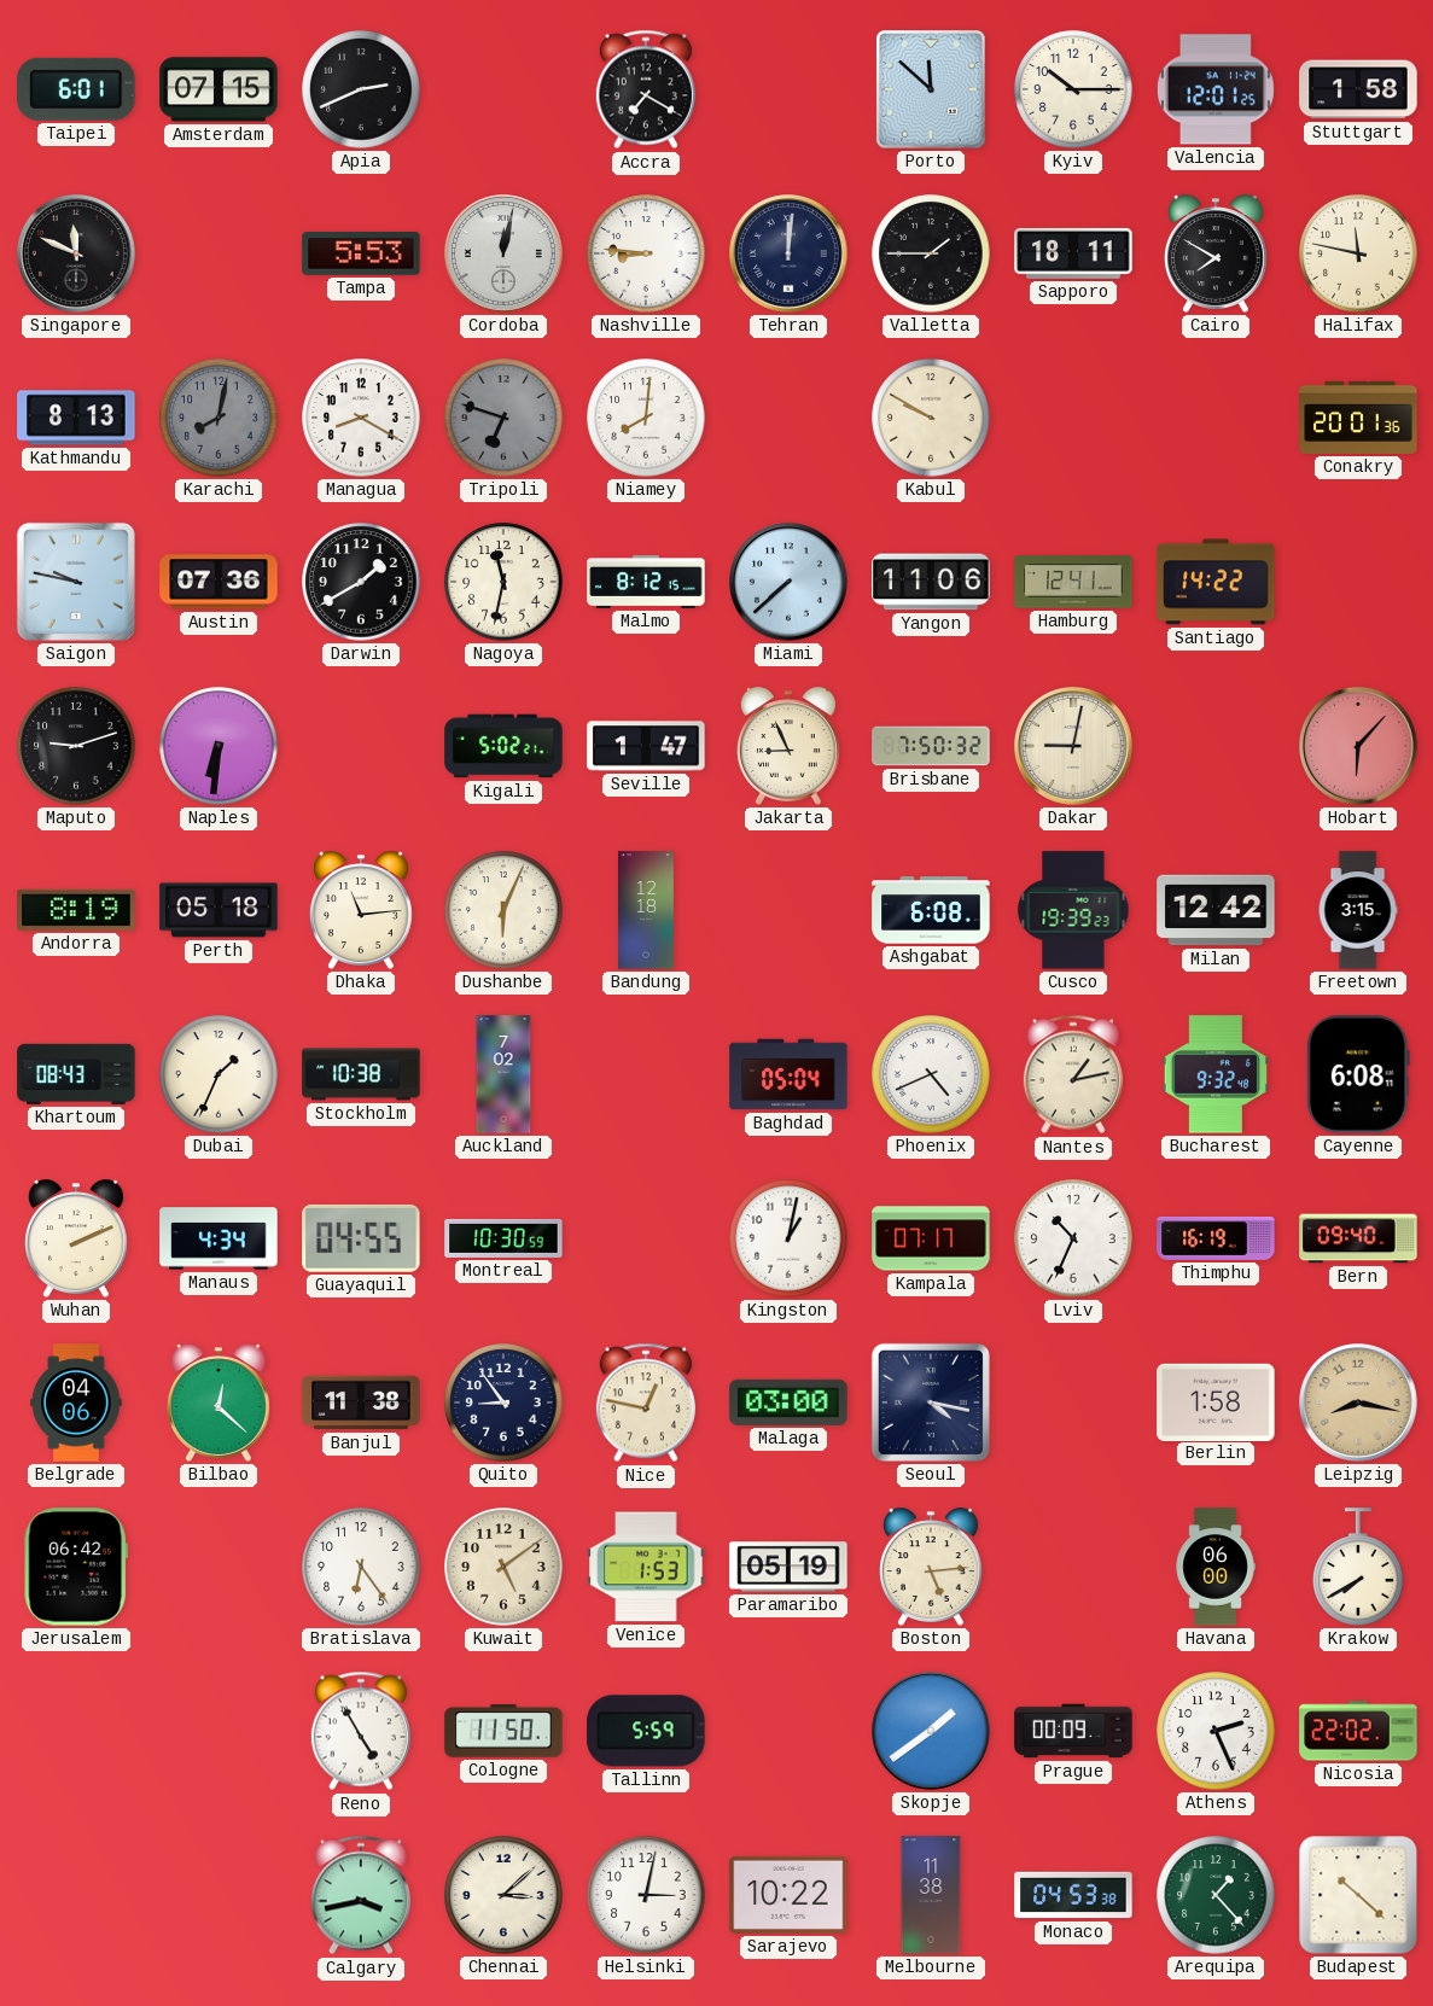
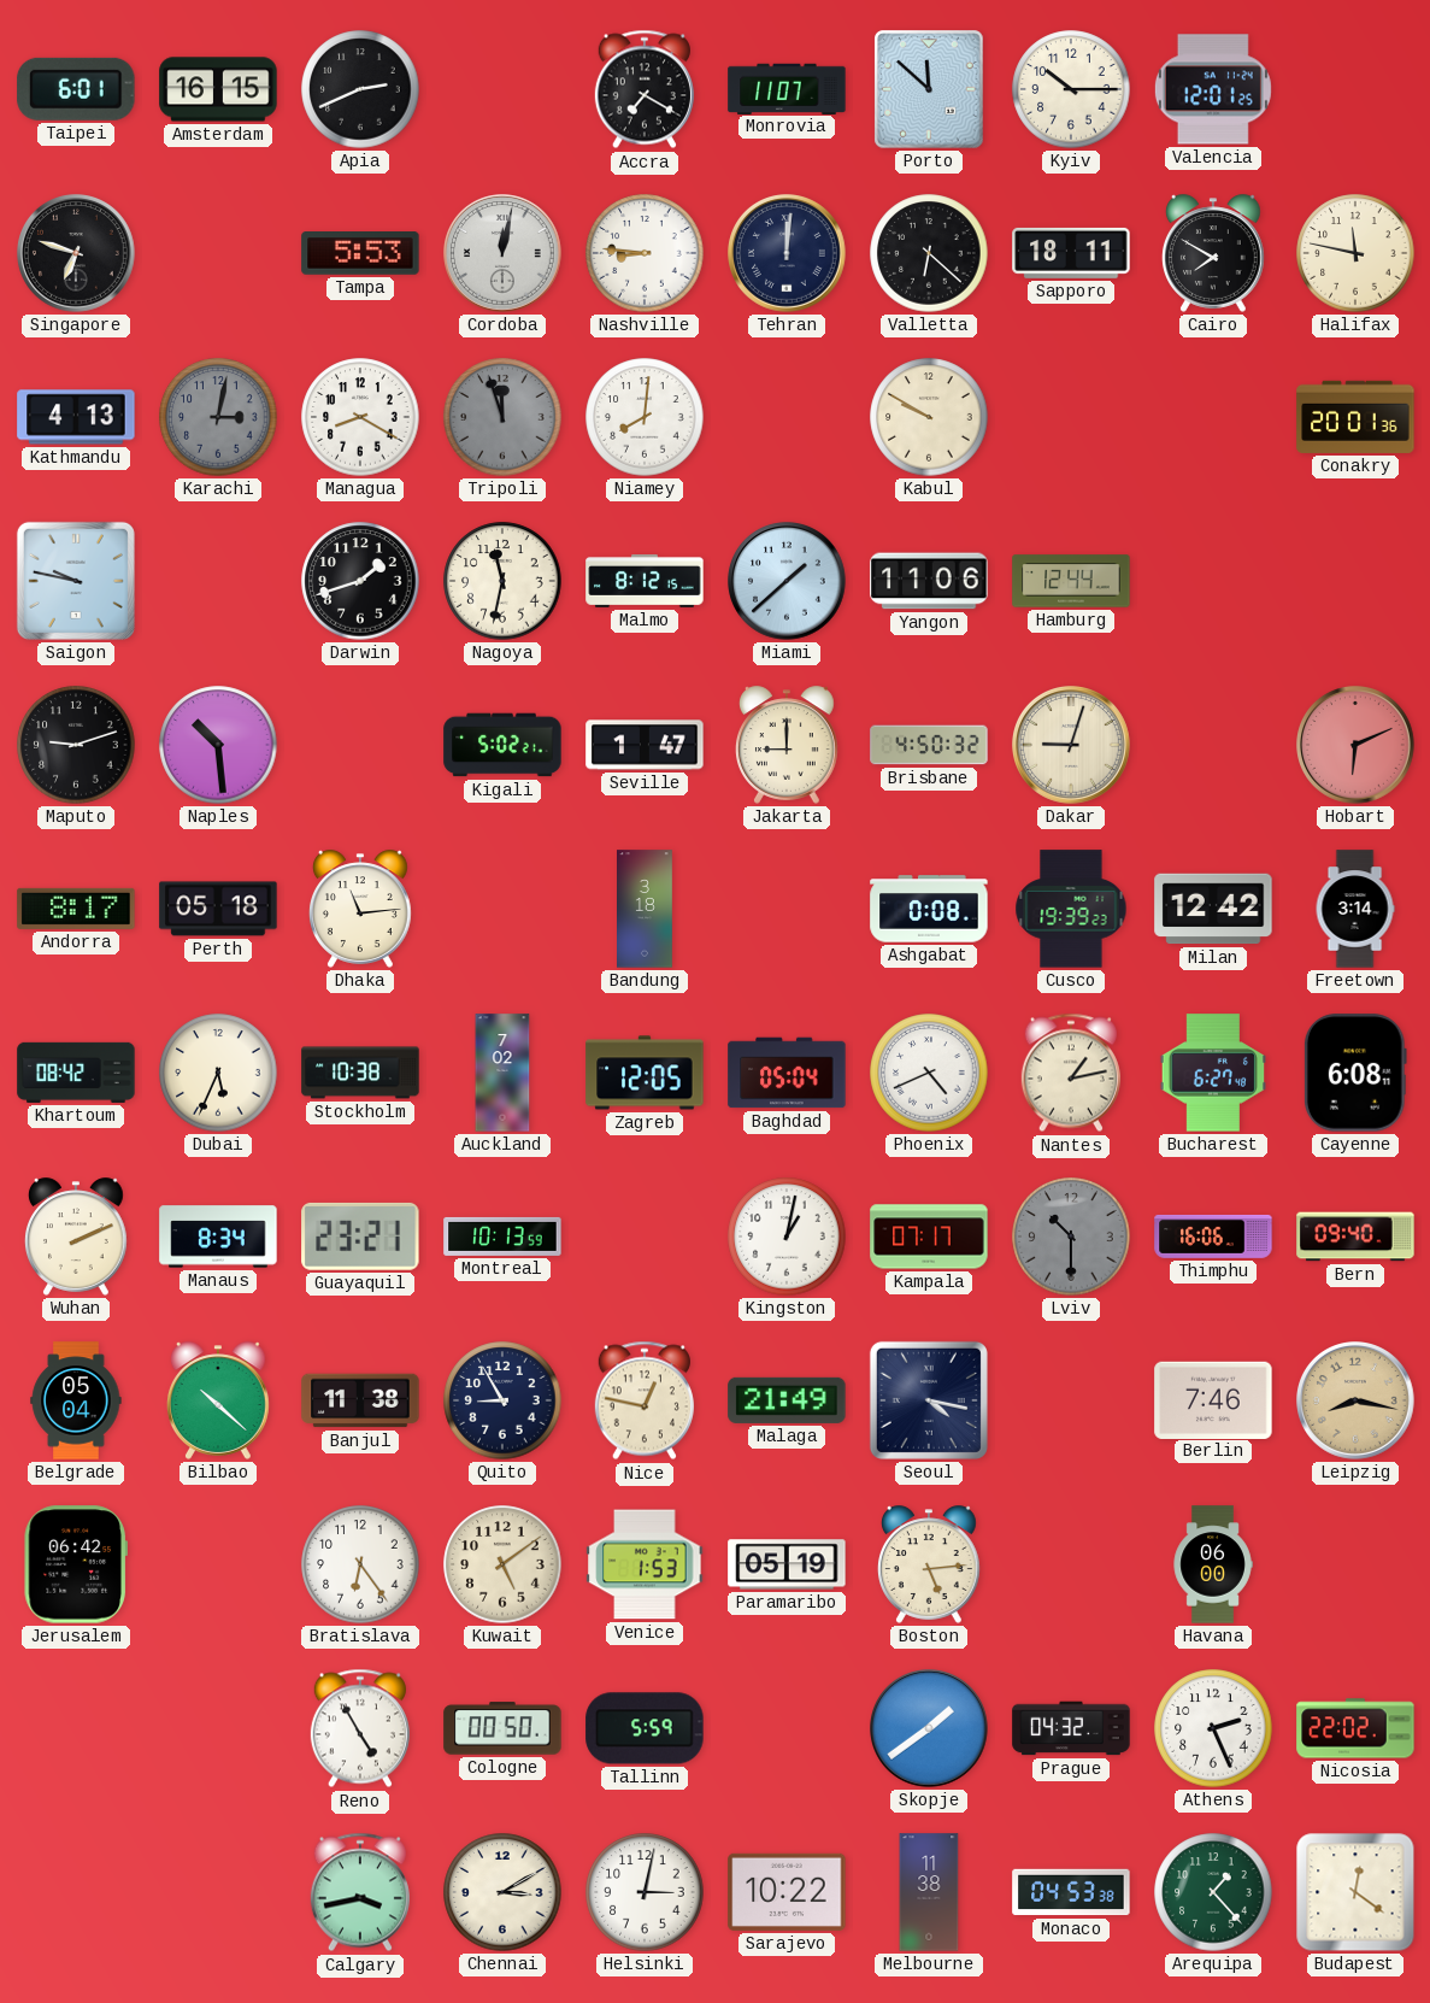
Amsterdam: 07:15 -> 16:15
Monrovia: none -> 11:07
Stuttgart: 1:58 -> none
Singapore: 11:49 -> 6:48
Valletta: 1:45 -> 6:22
Kathmandu: 8:13 -> 4:13
Karachi: 8:02 -> 3:02
Tripoli: 6:48 -> 11:57
Austin: 07:36 -> none
Darwin: 1:40 -> 1:42
Miami: 7:38 -> 1:38
Hamburg: 12:41 -> 12:44
Santiago: 14:22 -> none
Naples: 6:31 -> 10:29
Jakarta: 8:56 -> 9:00
Brisbane: 7:50 -> 4:50
Dakar: 9:02 -> 9:03
Hobart: 6:07 -> 6:11
Andorra: 8:19 -> 8:17
Dushanbe: 6:04 -> none
Bandung: 12:18 -> 3:18
Ashgabat: 6:08 -> 0:08
Freetown: 3:15 -> 3:14
Khartoum: 08:43 -> 08:42
Dubai: 1:34 -> 5:34
Zagreb: none -> 12:05
Bucharest: 9:32 -> 6:27
Manaus: 4:34 -> 8:34
Guayaquil: 04:55 -> 23:21
Montreal: 10:30 -> 10:13
Lviv: 10:34 -> 10:30
Lviv dial: white -> grey
Thimphu: 16:19 -> 16:06
Belgrade: 04:06 -> 05:04
Bilbao: 12:22 -> 10:22
Quito: 8:54 -> 8:55
Malaga: 03:00 -> 21:49
Berlin: 1:58 -> 7:46
Krakow: 7:40 -> none
Cologne: 11:50 -> 00:50
Prague: 00:09 -> 04:32
Chennai: 3:08 -> 3:10
Budapest: 10:22 -> 12:21
